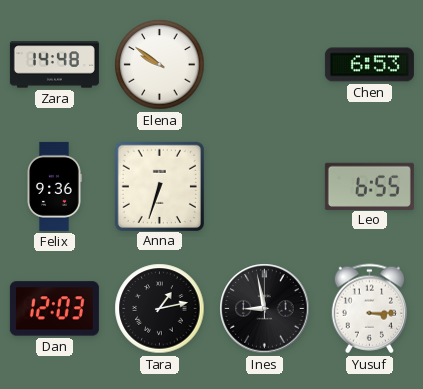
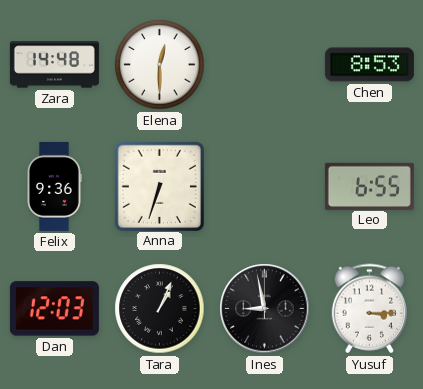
Elena: 9:51 -> 12:30
Chen: 6:53 -> 8:53
Tara: 1:13 -> 1:04
